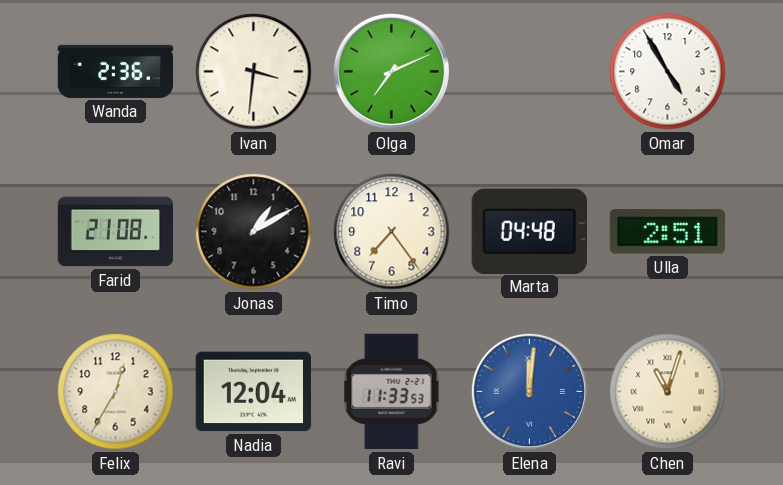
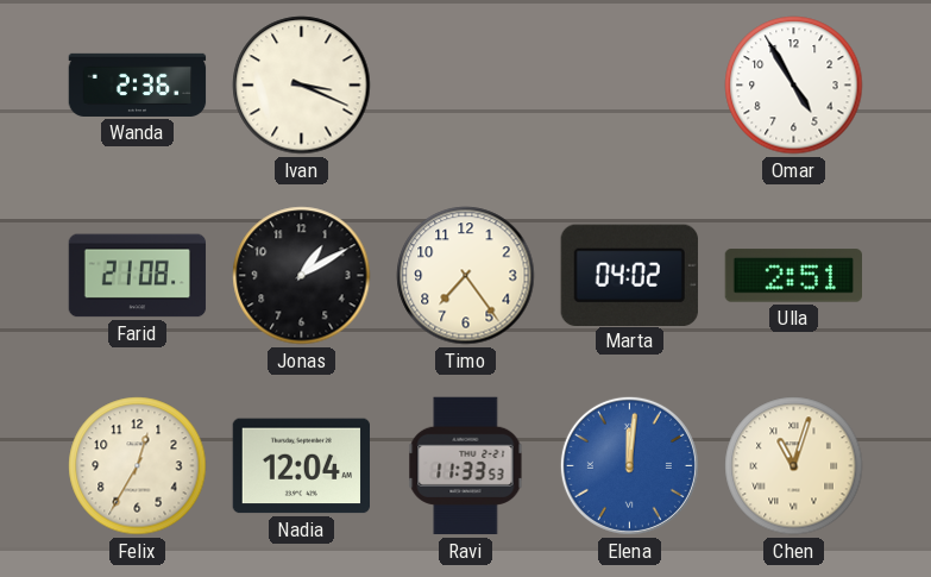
Ivan: 3:31 -> 3:19
Olga: 7:11 -> none
Marta: 04:48 -> 04:02
